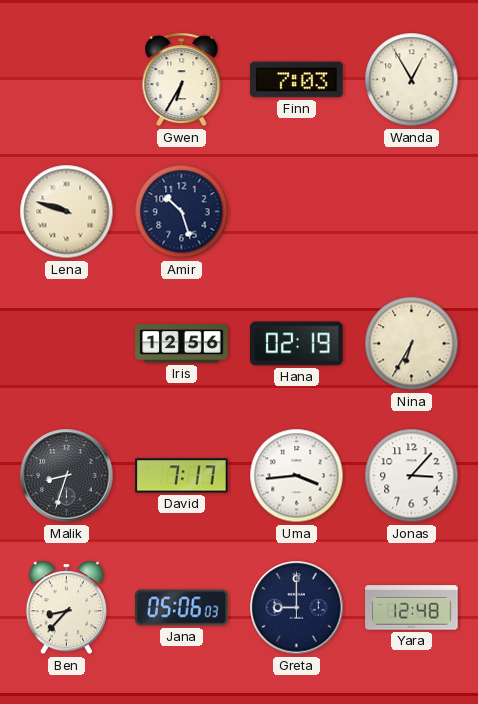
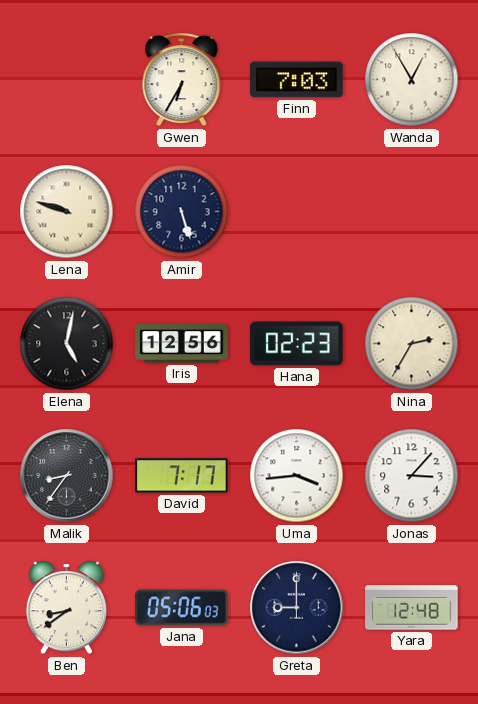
Amir: 10:27 -> 5:27
Elena: none -> 5:02
Hana: 02:19 -> 02:23
Nina: 6:35 -> 2:35
Malik: 8:33 -> 8:36
Ben: 8:37 -> 8:39
